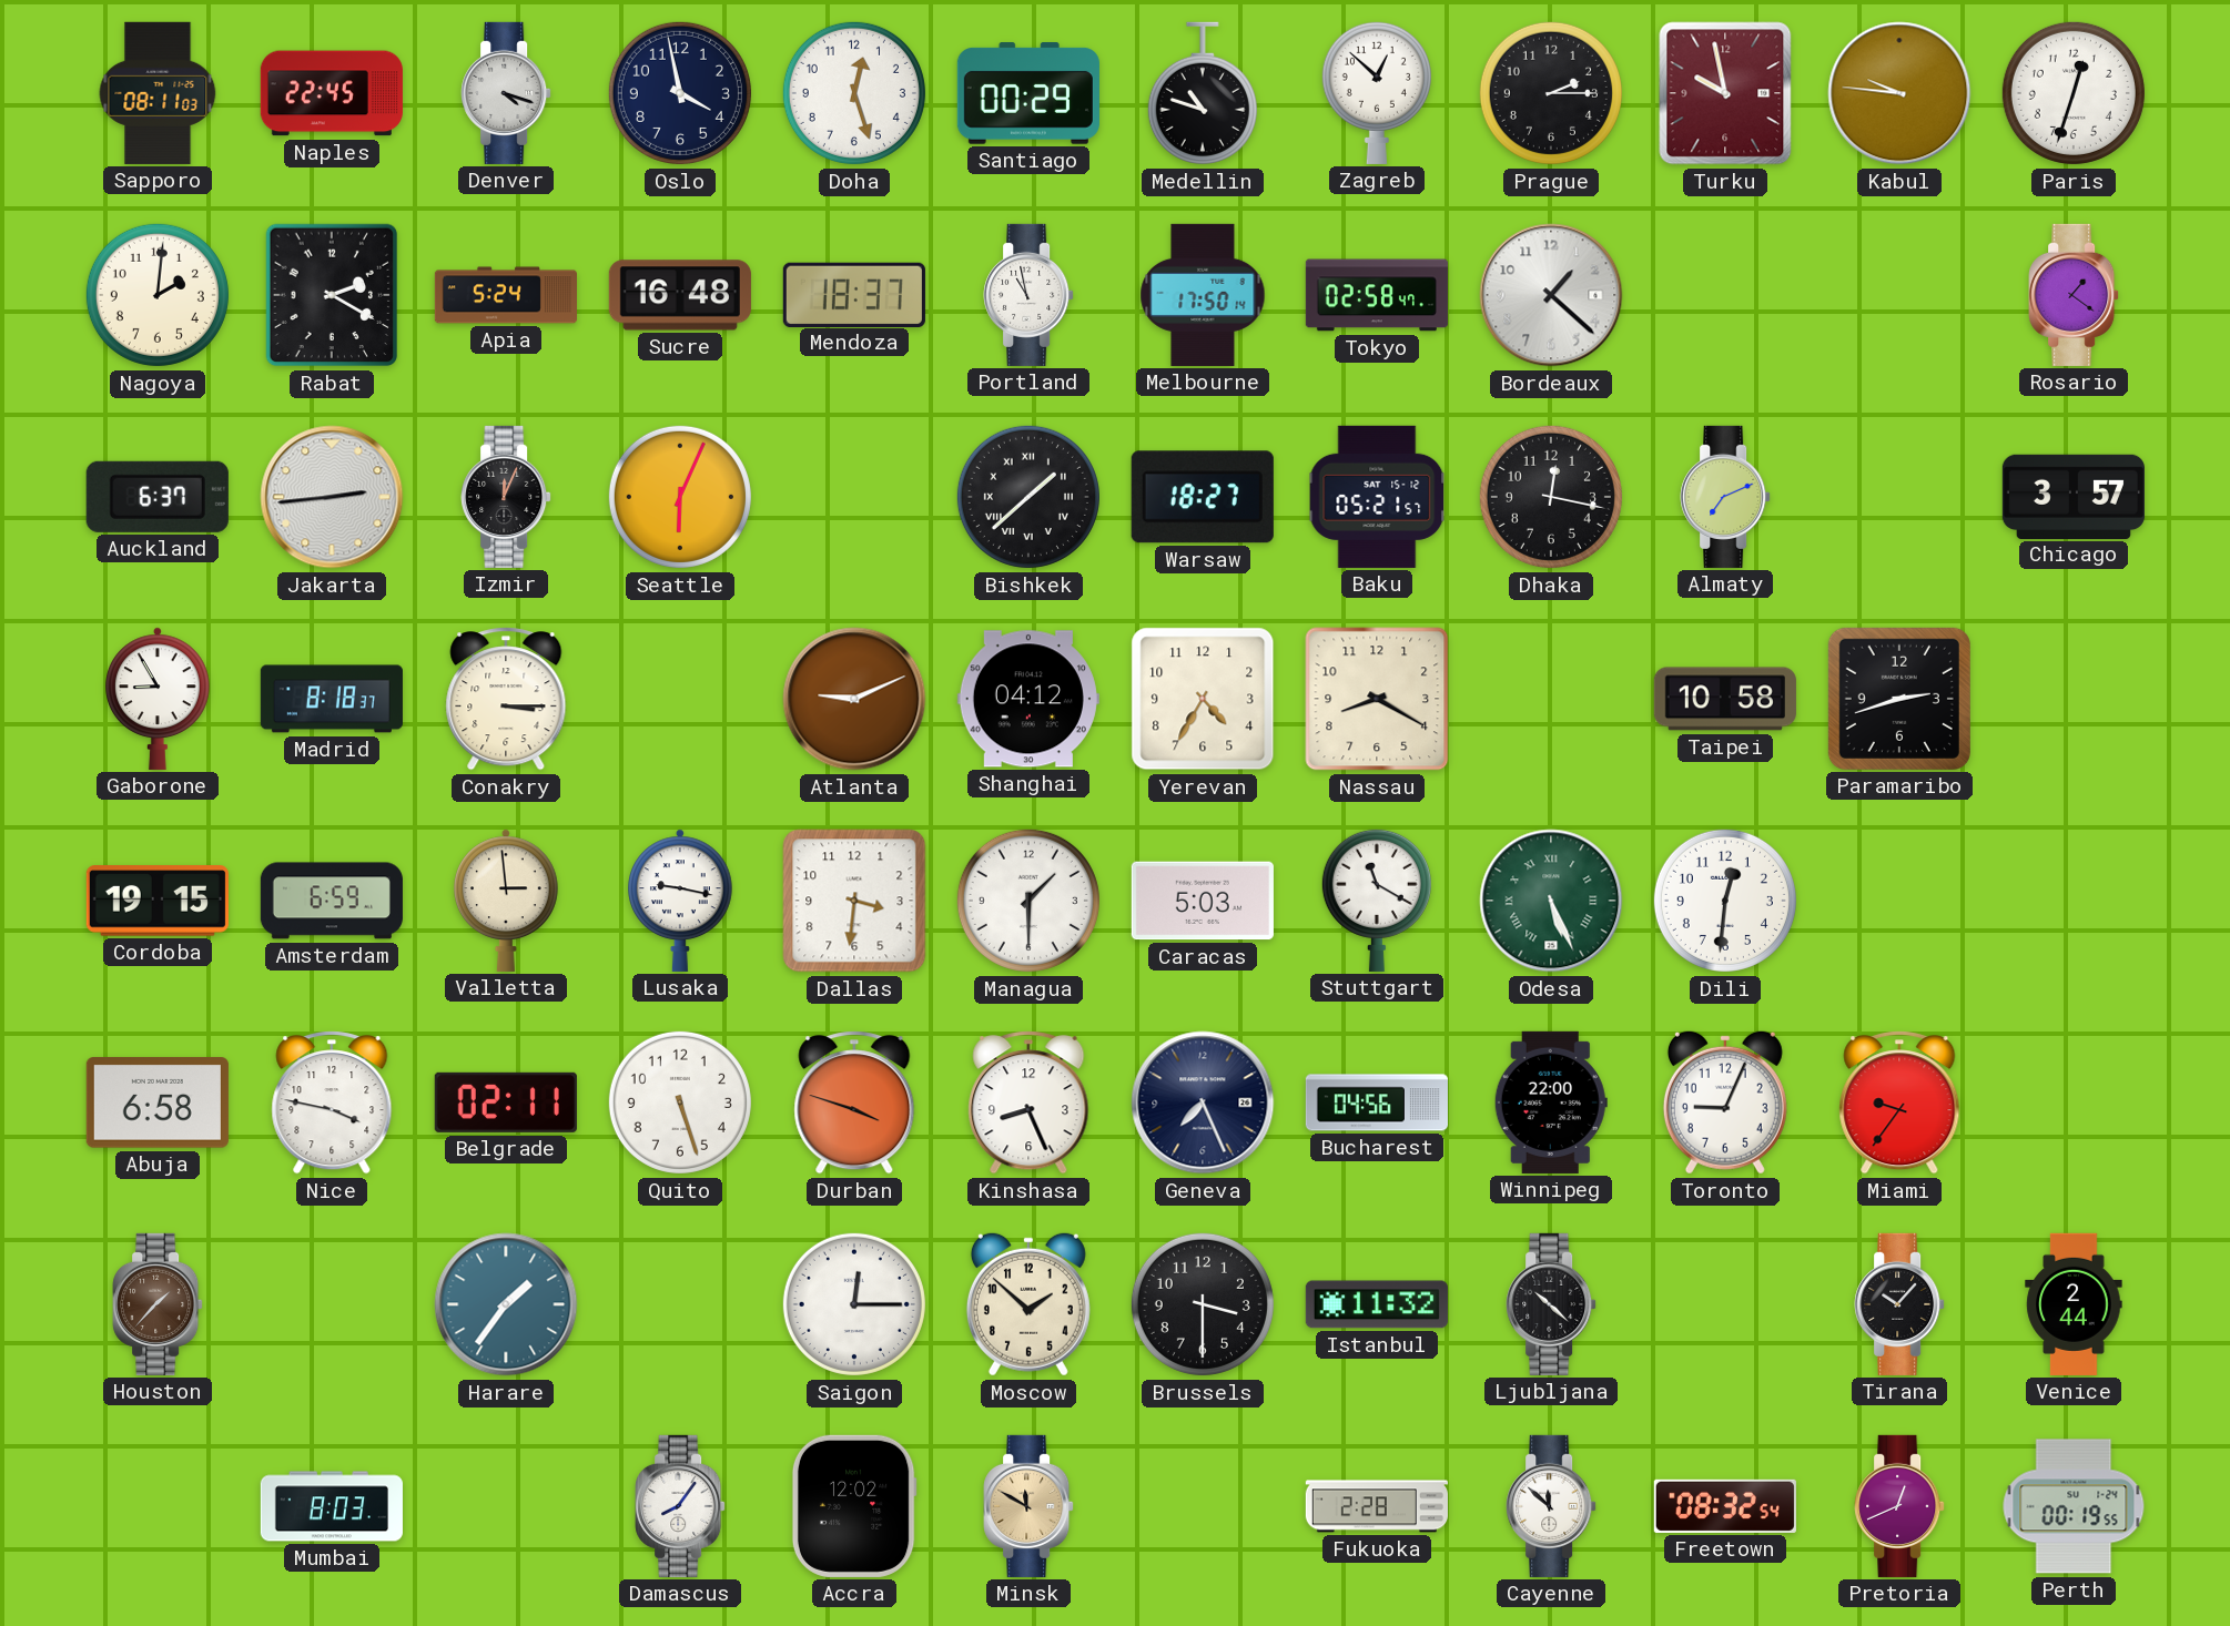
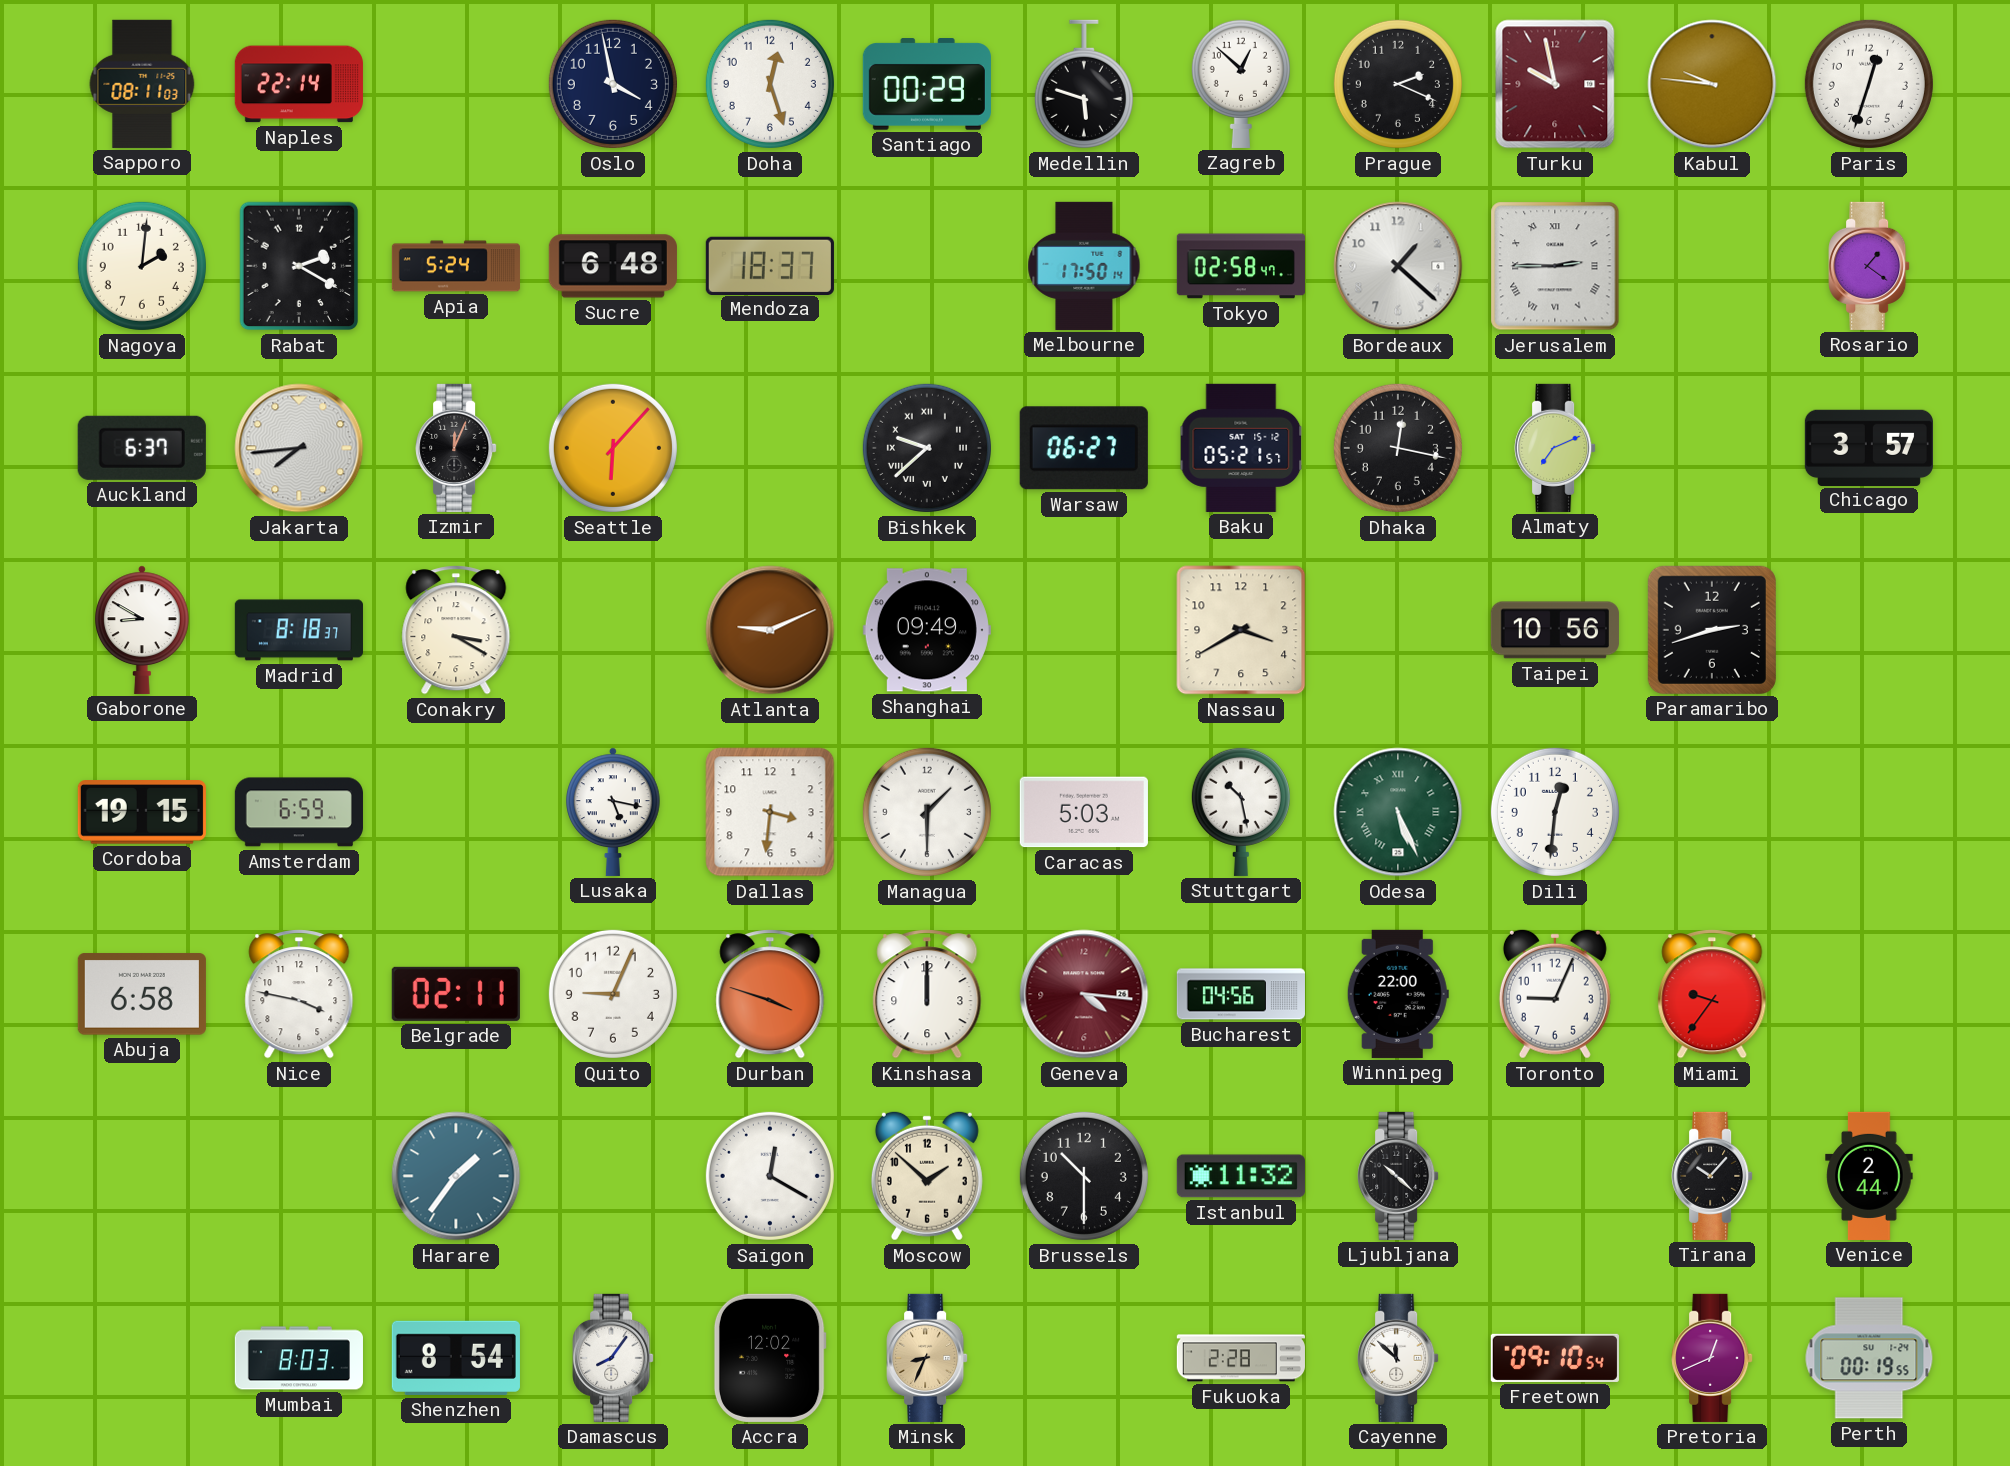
Naples: 22:45 -> 22:14
Denver: 4:18 -> none
Medellin: 10:48 -> 5:48
Prague: 2:15 -> 2:19
Sucre: 16:48 -> 6:48
Portland: 10:58 -> none
Jerusalem: none -> 2:45
Jakarta: 2:44 -> 7:44
Seattle: 6:04 -> 6:07
Bishkek: 1:38 -> 9:38
Warsaw: 18:27 -> 06:27
Gaborone: 8:55 -> 8:50
Conakry: 3:15 -> 3:20
Shanghai: 04:12 -> 09:49
Yerevan: 4:35 -> none
Nassau: 8:20 -> 3:40
Taipei: 10:58 -> 10:56
Valletta: 2:59 -> none
Lusaka: 9:17 -> 5:17
Stuttgart: 11:20 -> 10:28
Quito: 5:27 -> 9:04
Kinshasa: 8:26 -> 12:00
Geneva: 7:26 -> 4:16
Geneva dial: navy -> burgundy
Houston: 1:37 -> none
Saigon: 12:15 -> 12:20
Brussels: 3:30 -> 10:30
Shenzhen: none -> 8:54
Minsk: 11:50 -> 8:34
Freetown: 08:32 -> 09:10
